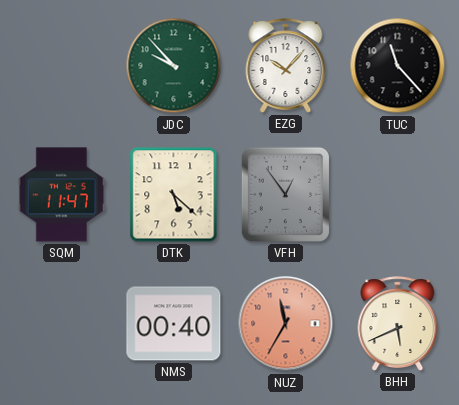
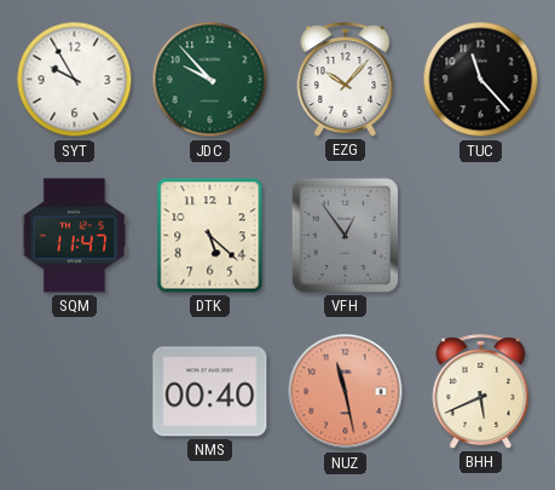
SYT: none -> 9:55
NUZ: 11:35 -> 11:28
